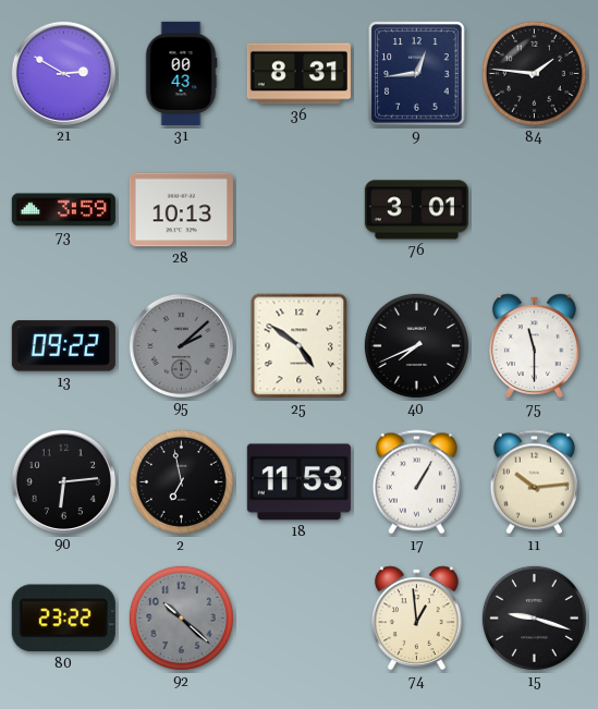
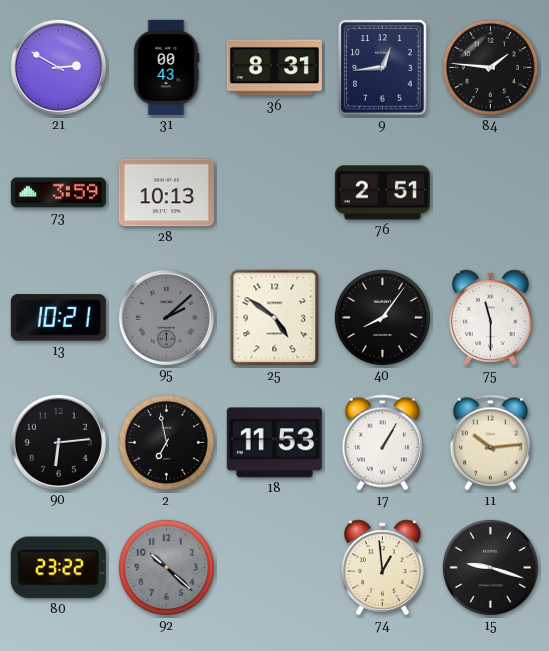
76: 3:01 -> 2:51
13: 09:22 -> 10:21
40: 7:41 -> 8:06
